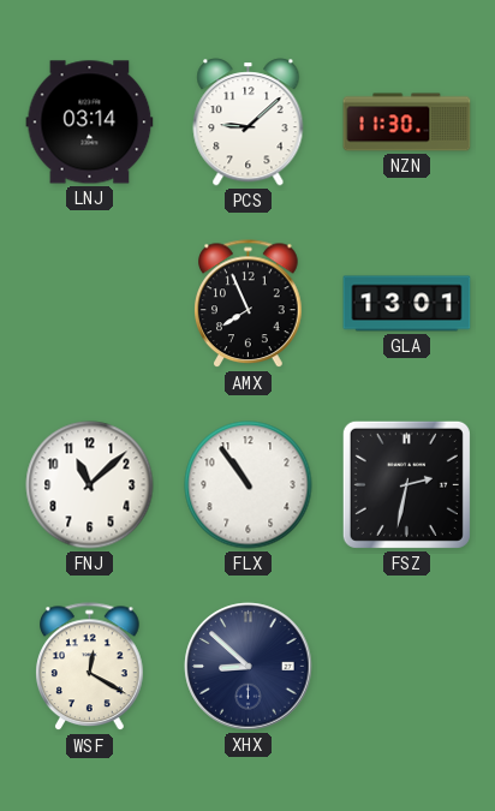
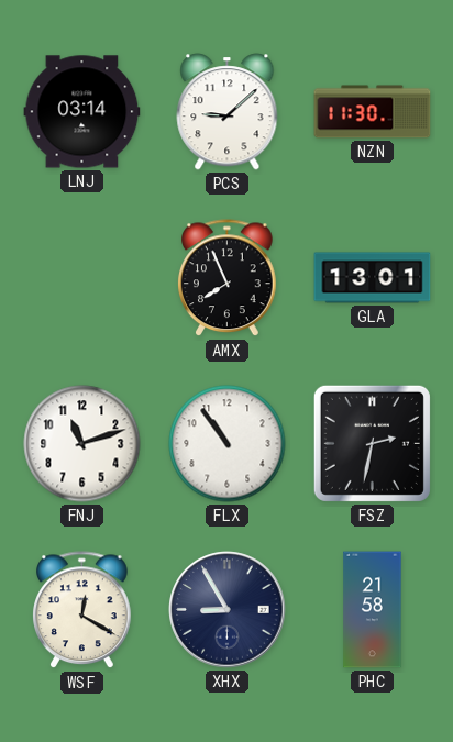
FNJ: 11:08 -> 11:12
XHX: 8:52 -> 8:55
PHC: none -> 21:58
